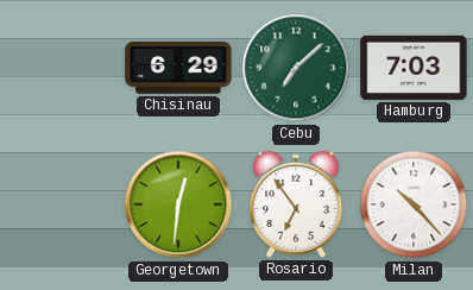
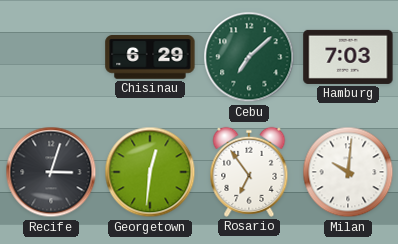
Recife: none -> 3:03
Milan: 10:23 -> 10:01
